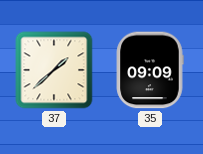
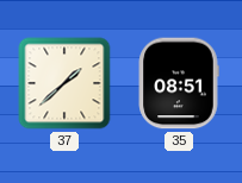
35: 09:09 -> 08:51
